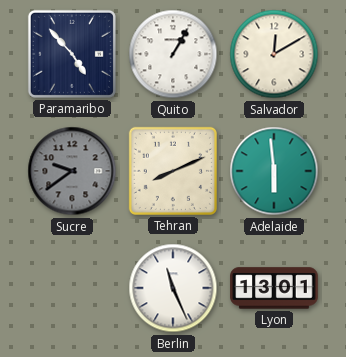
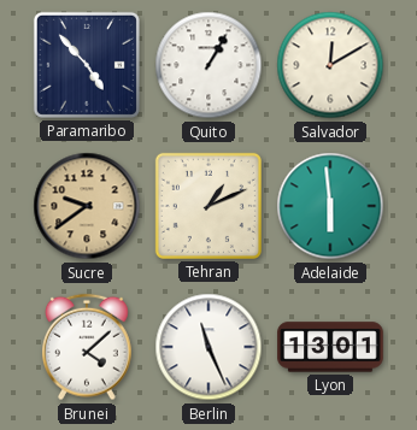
Sucre dial: grey -> champagne
Tehran: 8:11 -> 1:11
Brunei: none -> 4:08
